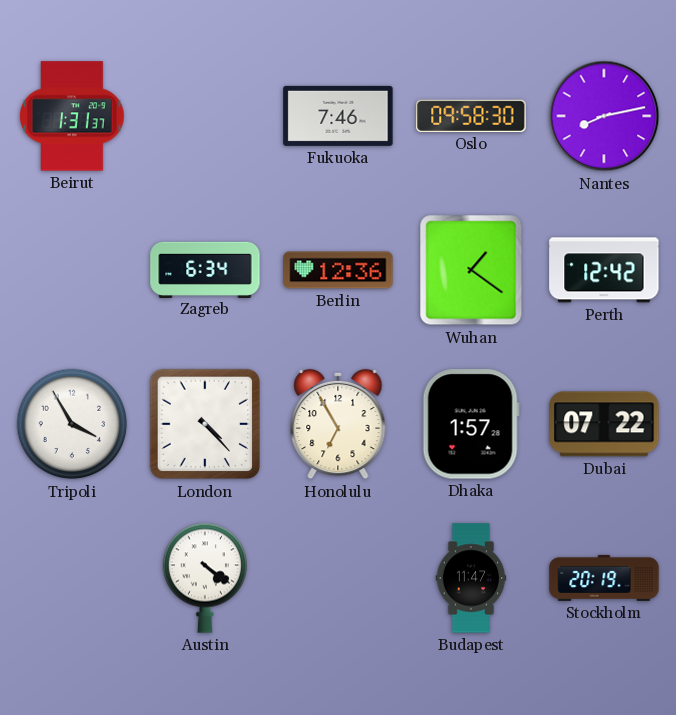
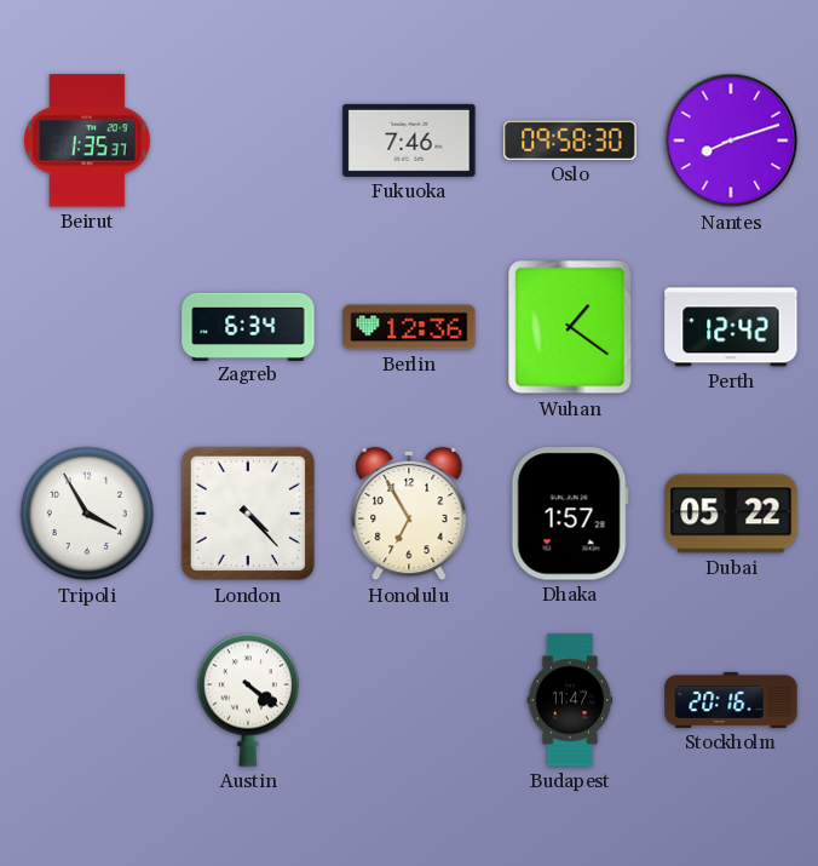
Beirut: 1:31 -> 1:35
Nantes: 8:13 -> 8:12
Dubai: 07:22 -> 05:22
Stockholm: 20:19 -> 20:16
